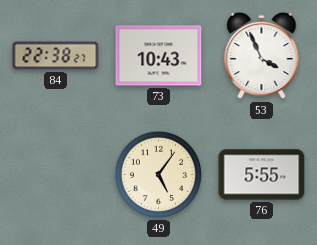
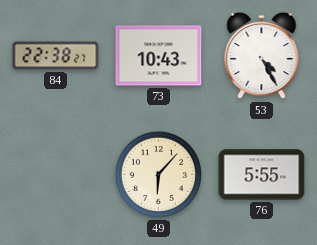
53: 3:56 -> 4:25
49: 5:06 -> 6:07
